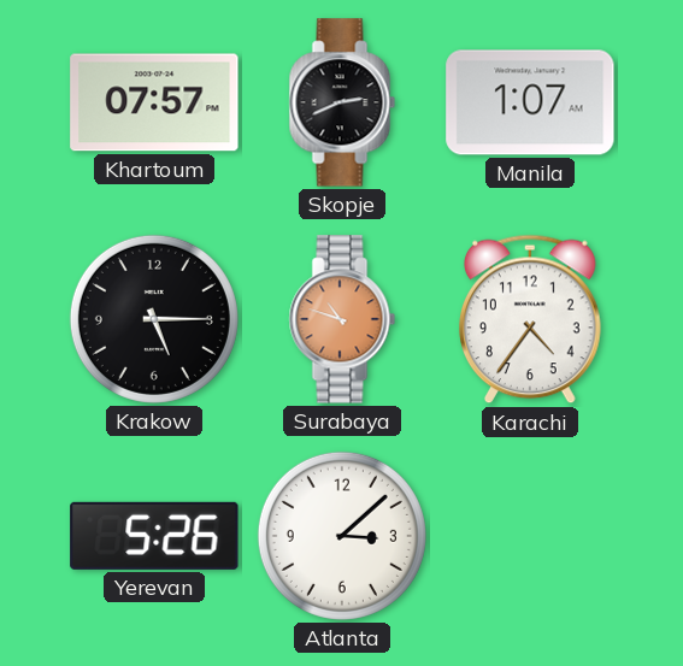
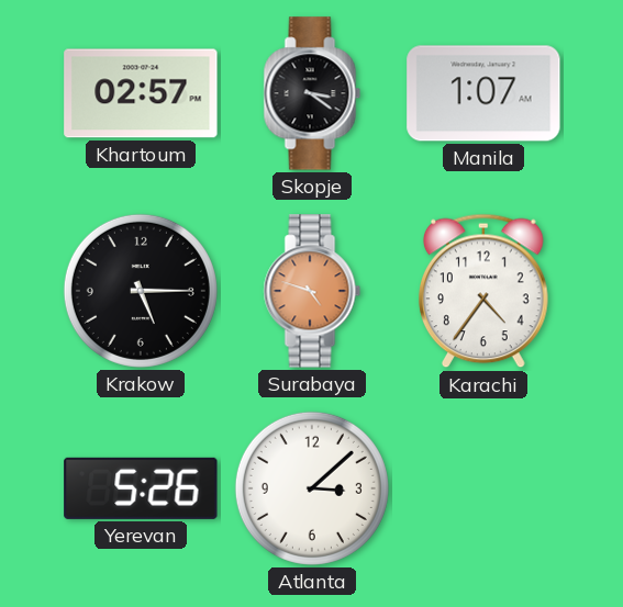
Khartoum: 07:57 -> 02:57
Skopje: 2:41 -> 3:21
Surabaya: 10:48 -> 4:48
